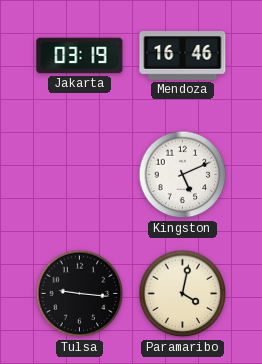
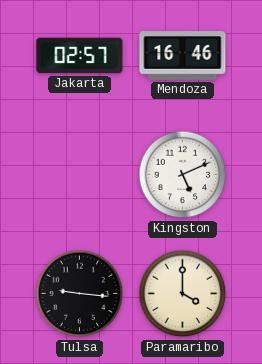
Jakarta: 03:19 -> 02:57
Paramaribo: 4:02 -> 4:00
